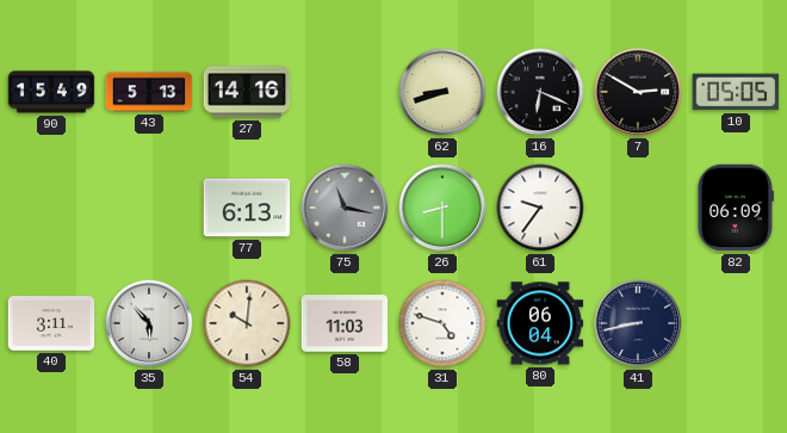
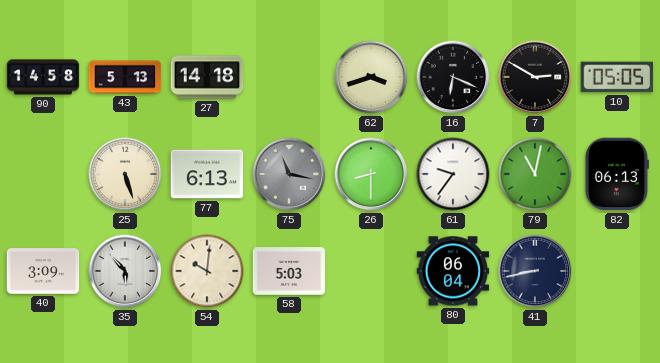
90: 15:49 -> 14:58
27: 14:16 -> 14:18
62: 8:42 -> 3:42
25: none -> 5:27
79: none -> 11:02
82: 06:09 -> 06:13
40: 3:11 -> 3:09
58: 11:03 -> 5:03
31: 4:48 -> none
